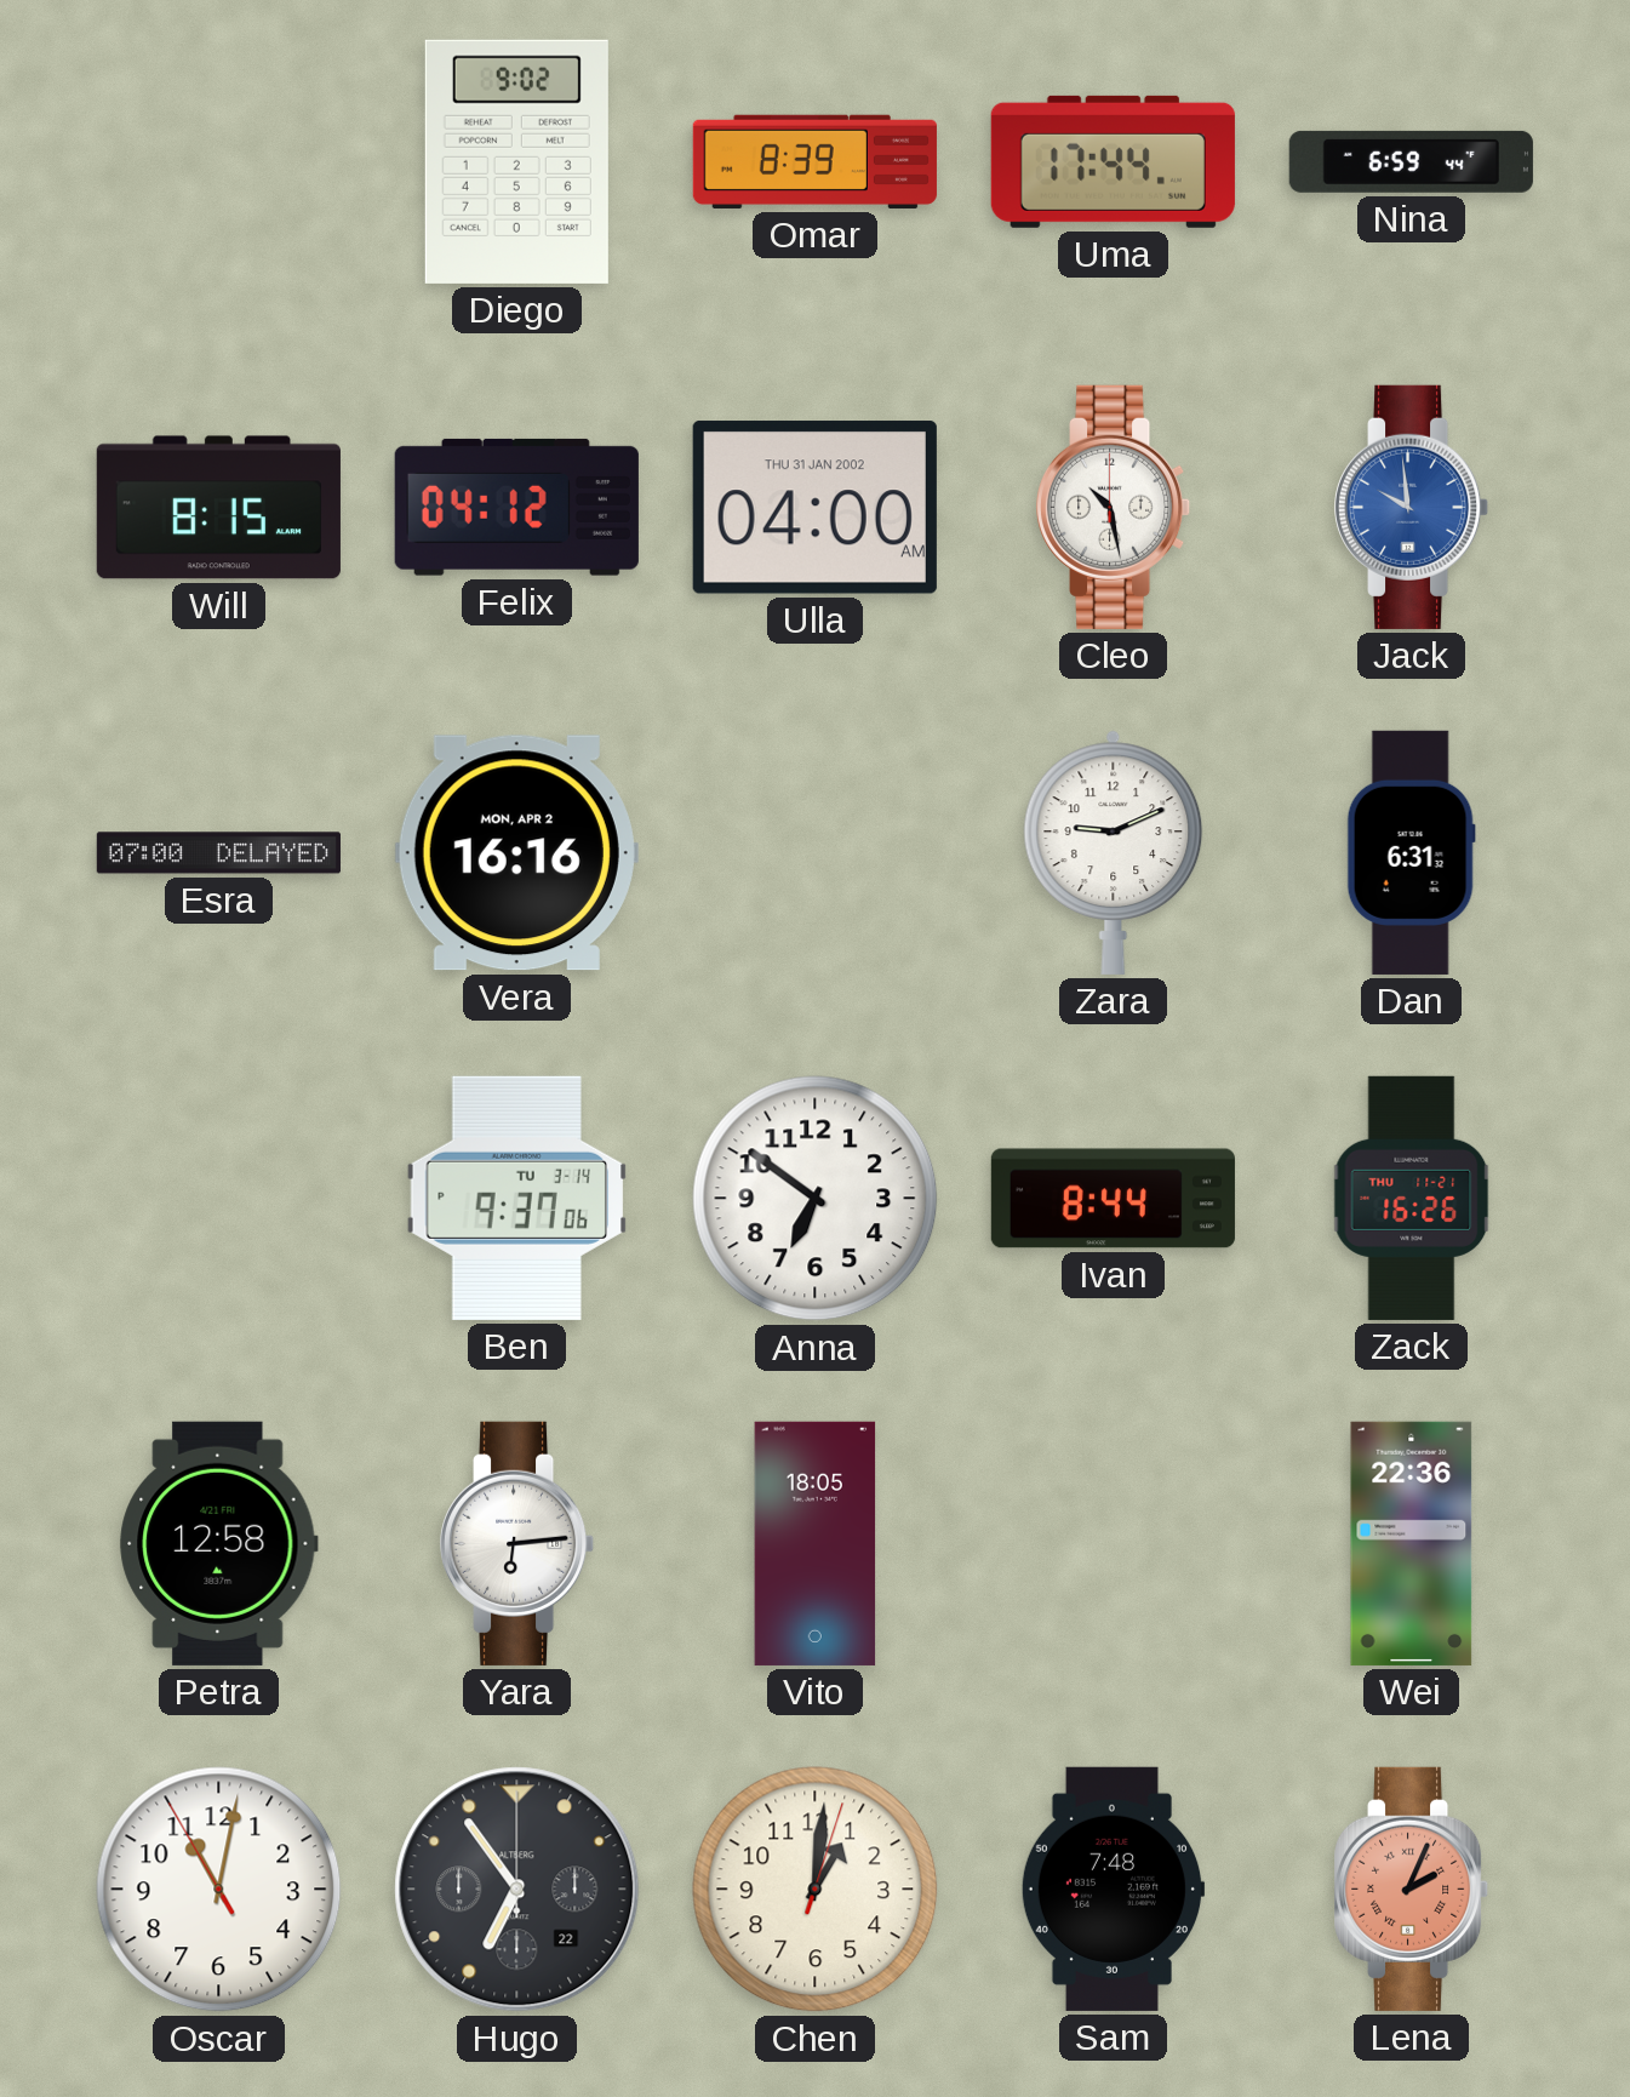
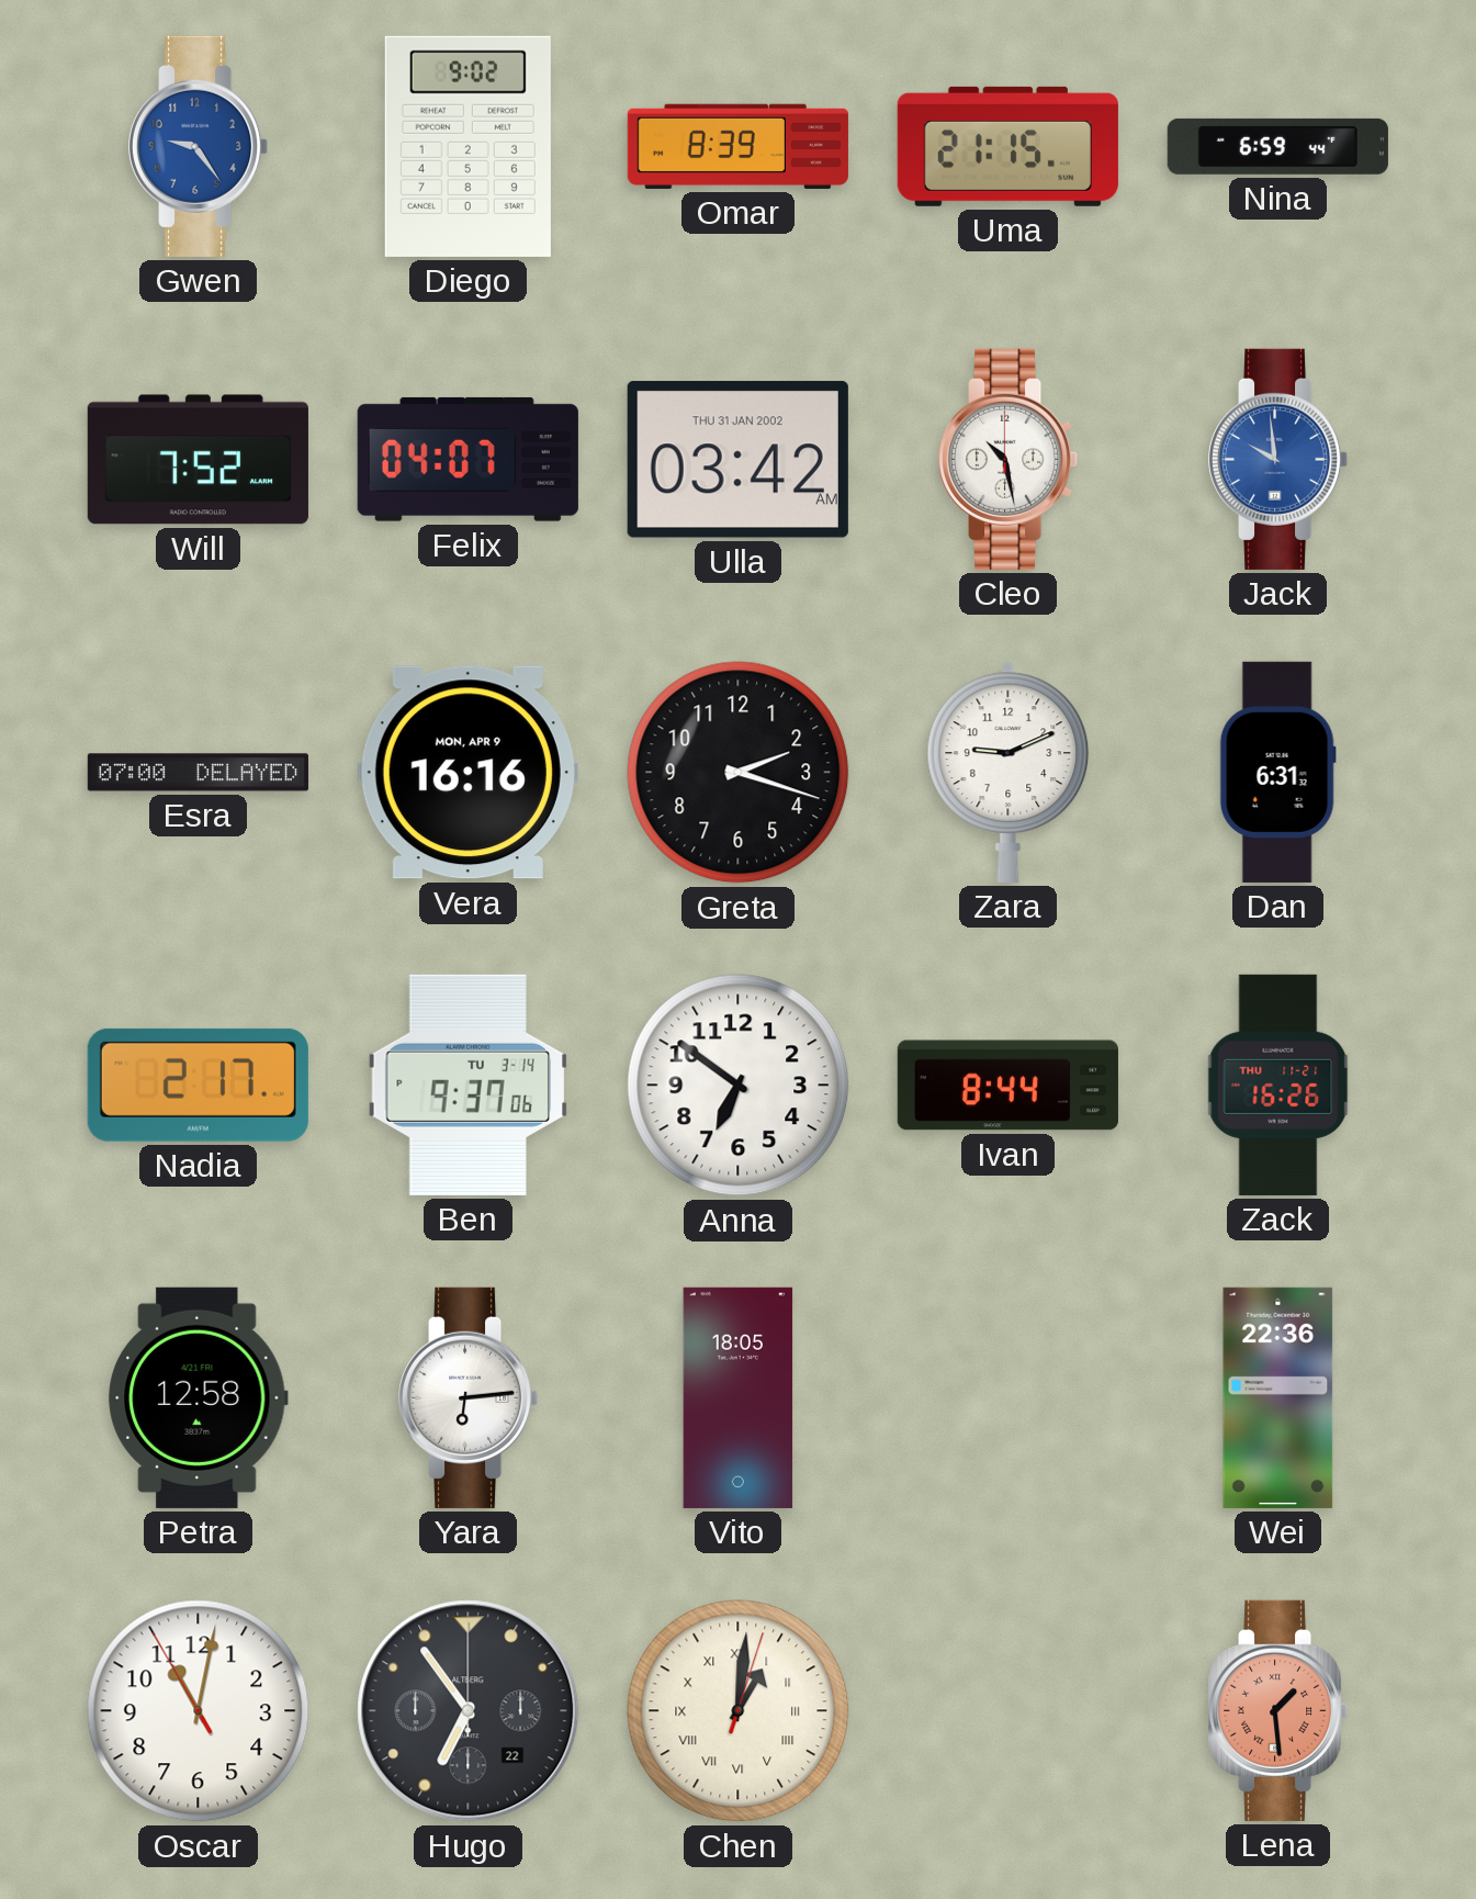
Gwen: none -> 9:24
Uma: 17:44 -> 21:15
Will: 8:15 -> 7:52
Felix: 04:12 -> 04:07
Ulla: 04:00 -> 03:42
Vera date: MON, APR 2 -> MON, APR 9
Greta: none -> 2:18
Nadia: none -> 2:17
Chen numerals: Arabic -> Roman
Sam: 7:48 -> none
Lena: 2:04 -> 1:29
